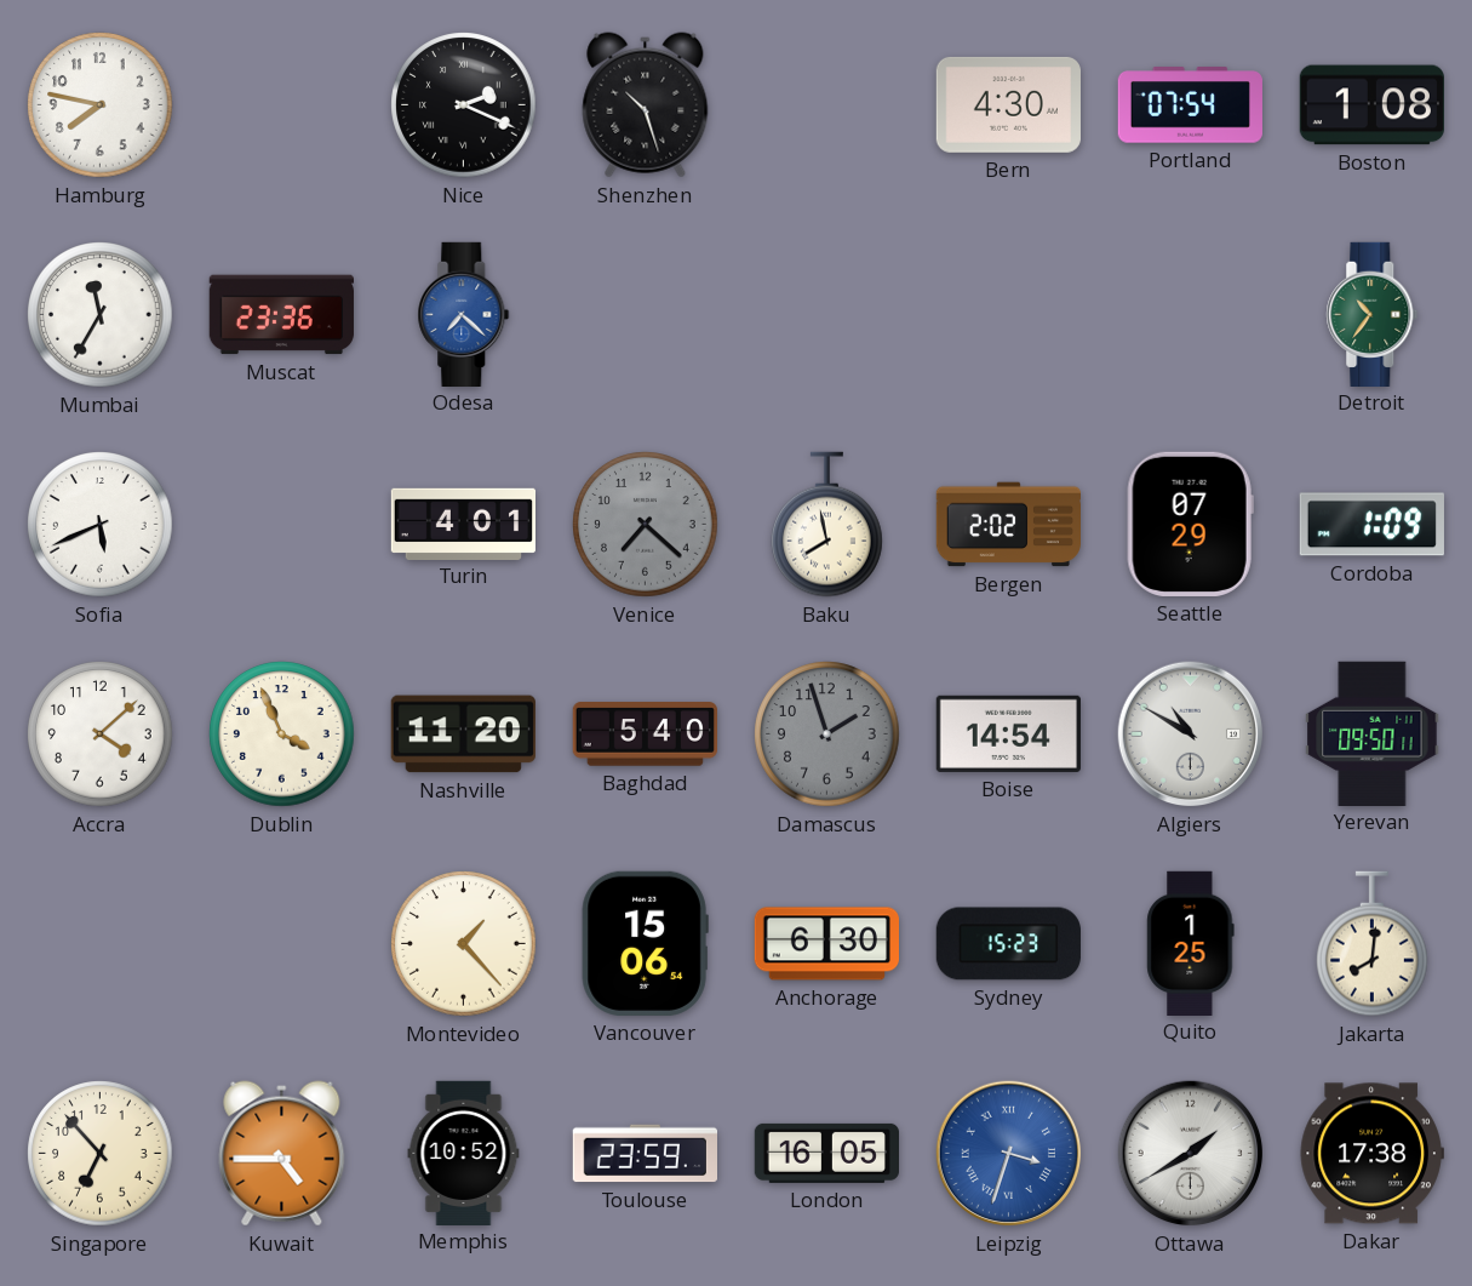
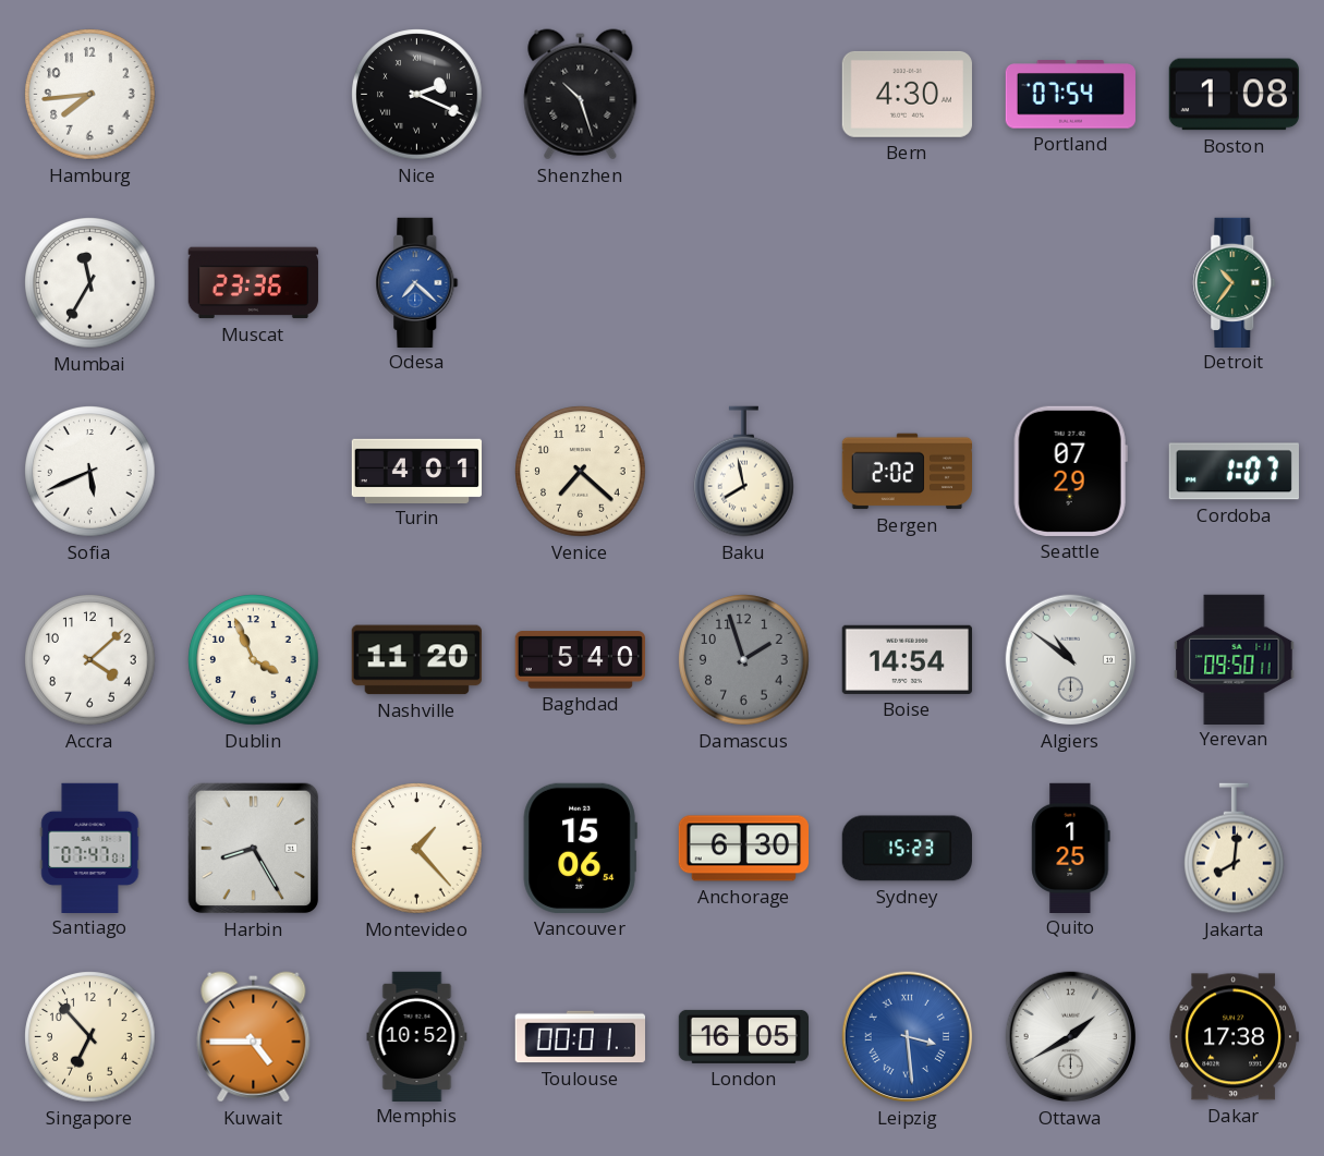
Hamburg: 7:47 -> 7:44
Venice dial: grey -> cream
Cordoba: 1:09 -> 1:07
Algiers: 10:50 -> 10:51
Santiago: none -> 07:47
Harbin: none -> 8:25
Toulouse: 23:59 -> 00:01
Leipzig: 3:33 -> 3:29
